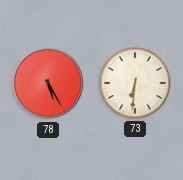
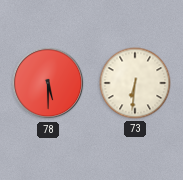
78: 5:25 -> 5:30
